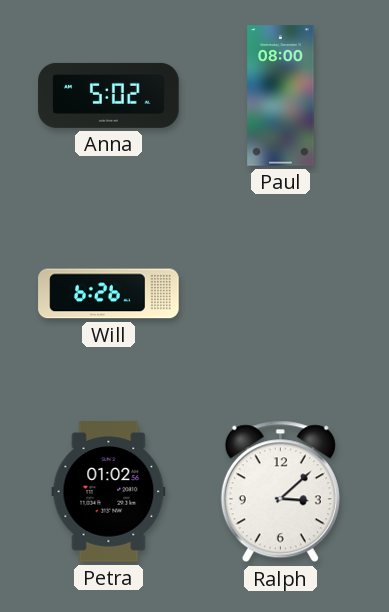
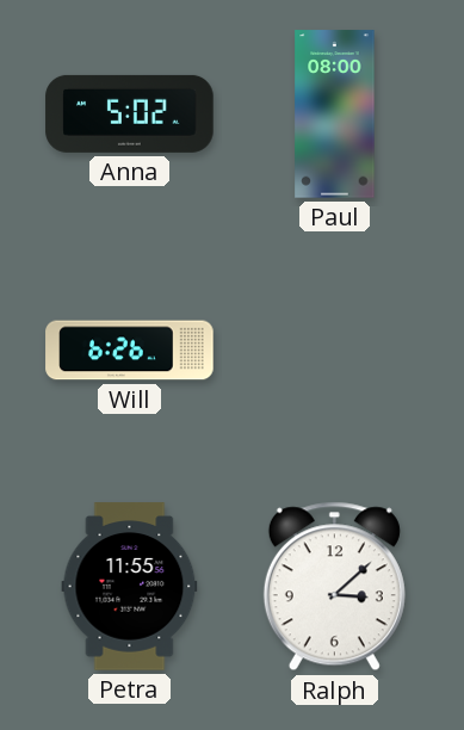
Petra: 01:02 -> 11:55
